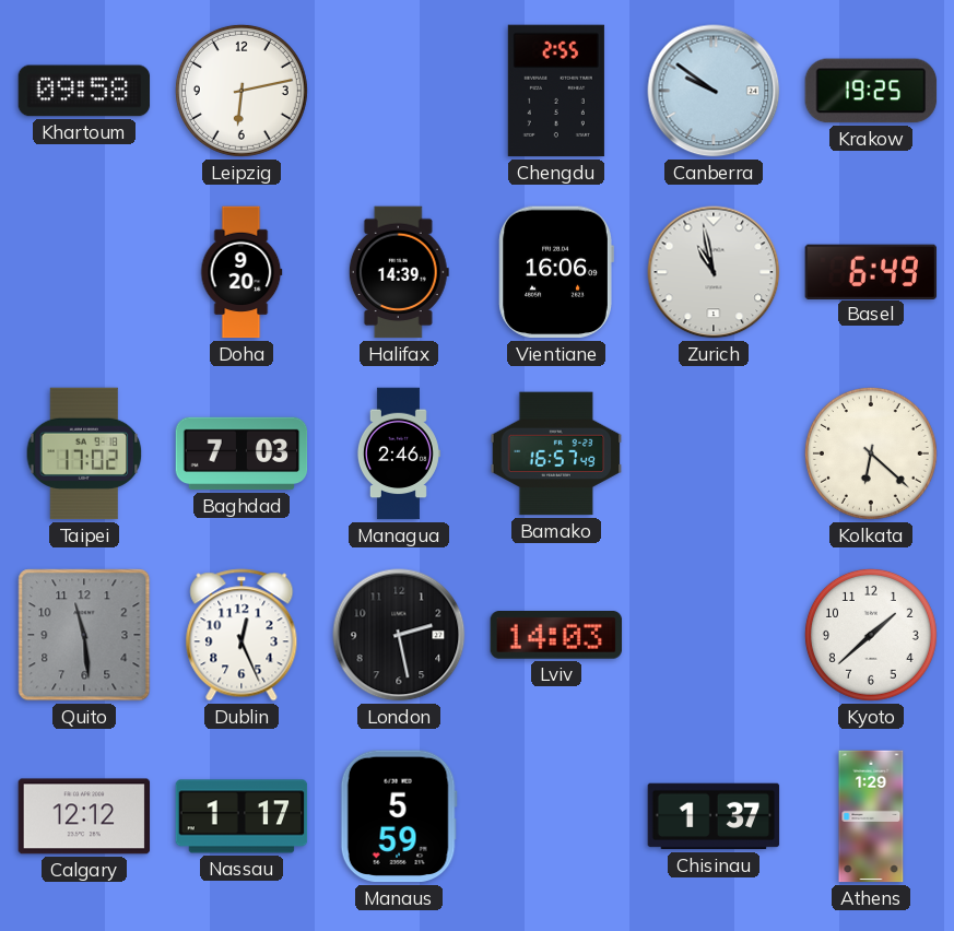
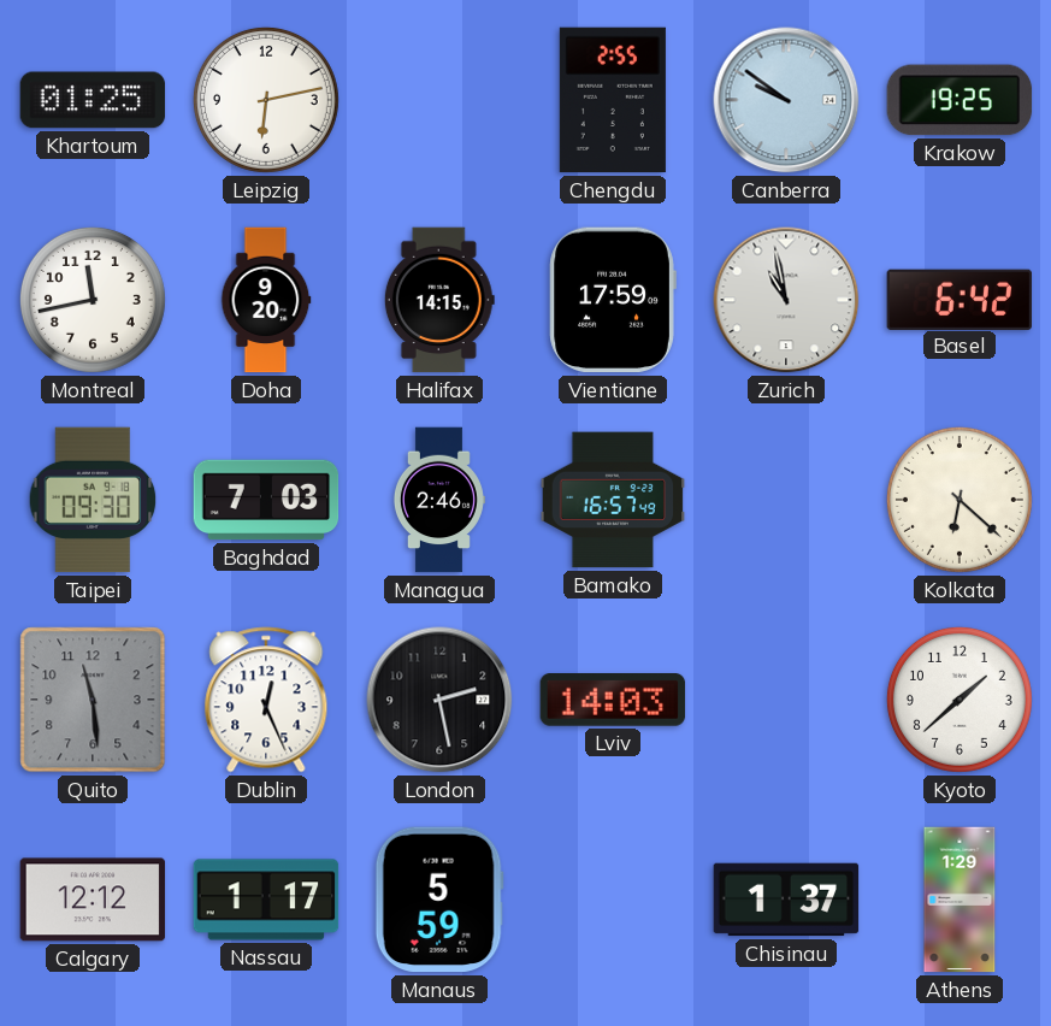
Khartoum: 09:58 -> 01:25
Montreal: none -> 11:43
Halifax: 14:39 -> 14:15
Vientiane: 16:06 -> 17:59
Basel: 6:49 -> 6:42
Taipei: 17:02 -> 09:30
